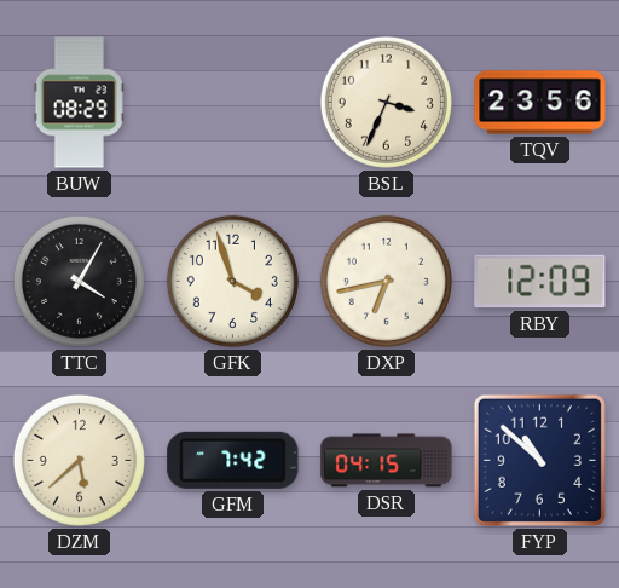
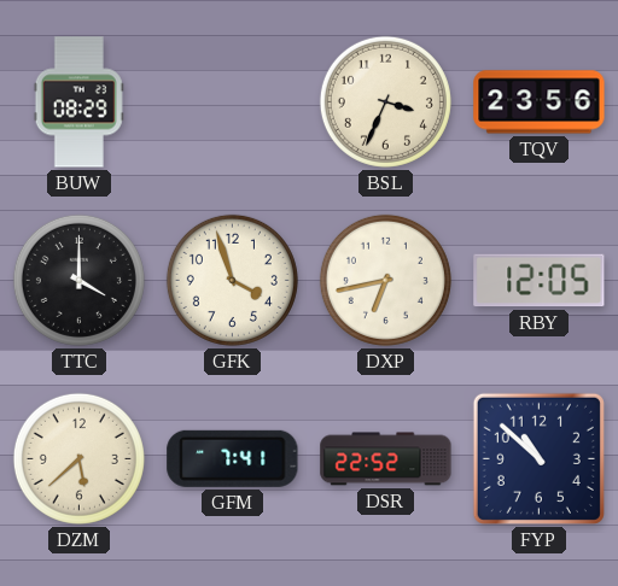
TTC: 4:05 -> 4:00
RBY: 12:09 -> 12:05
GFM: 7:42 -> 7:41
DSR: 04:15 -> 22:52
